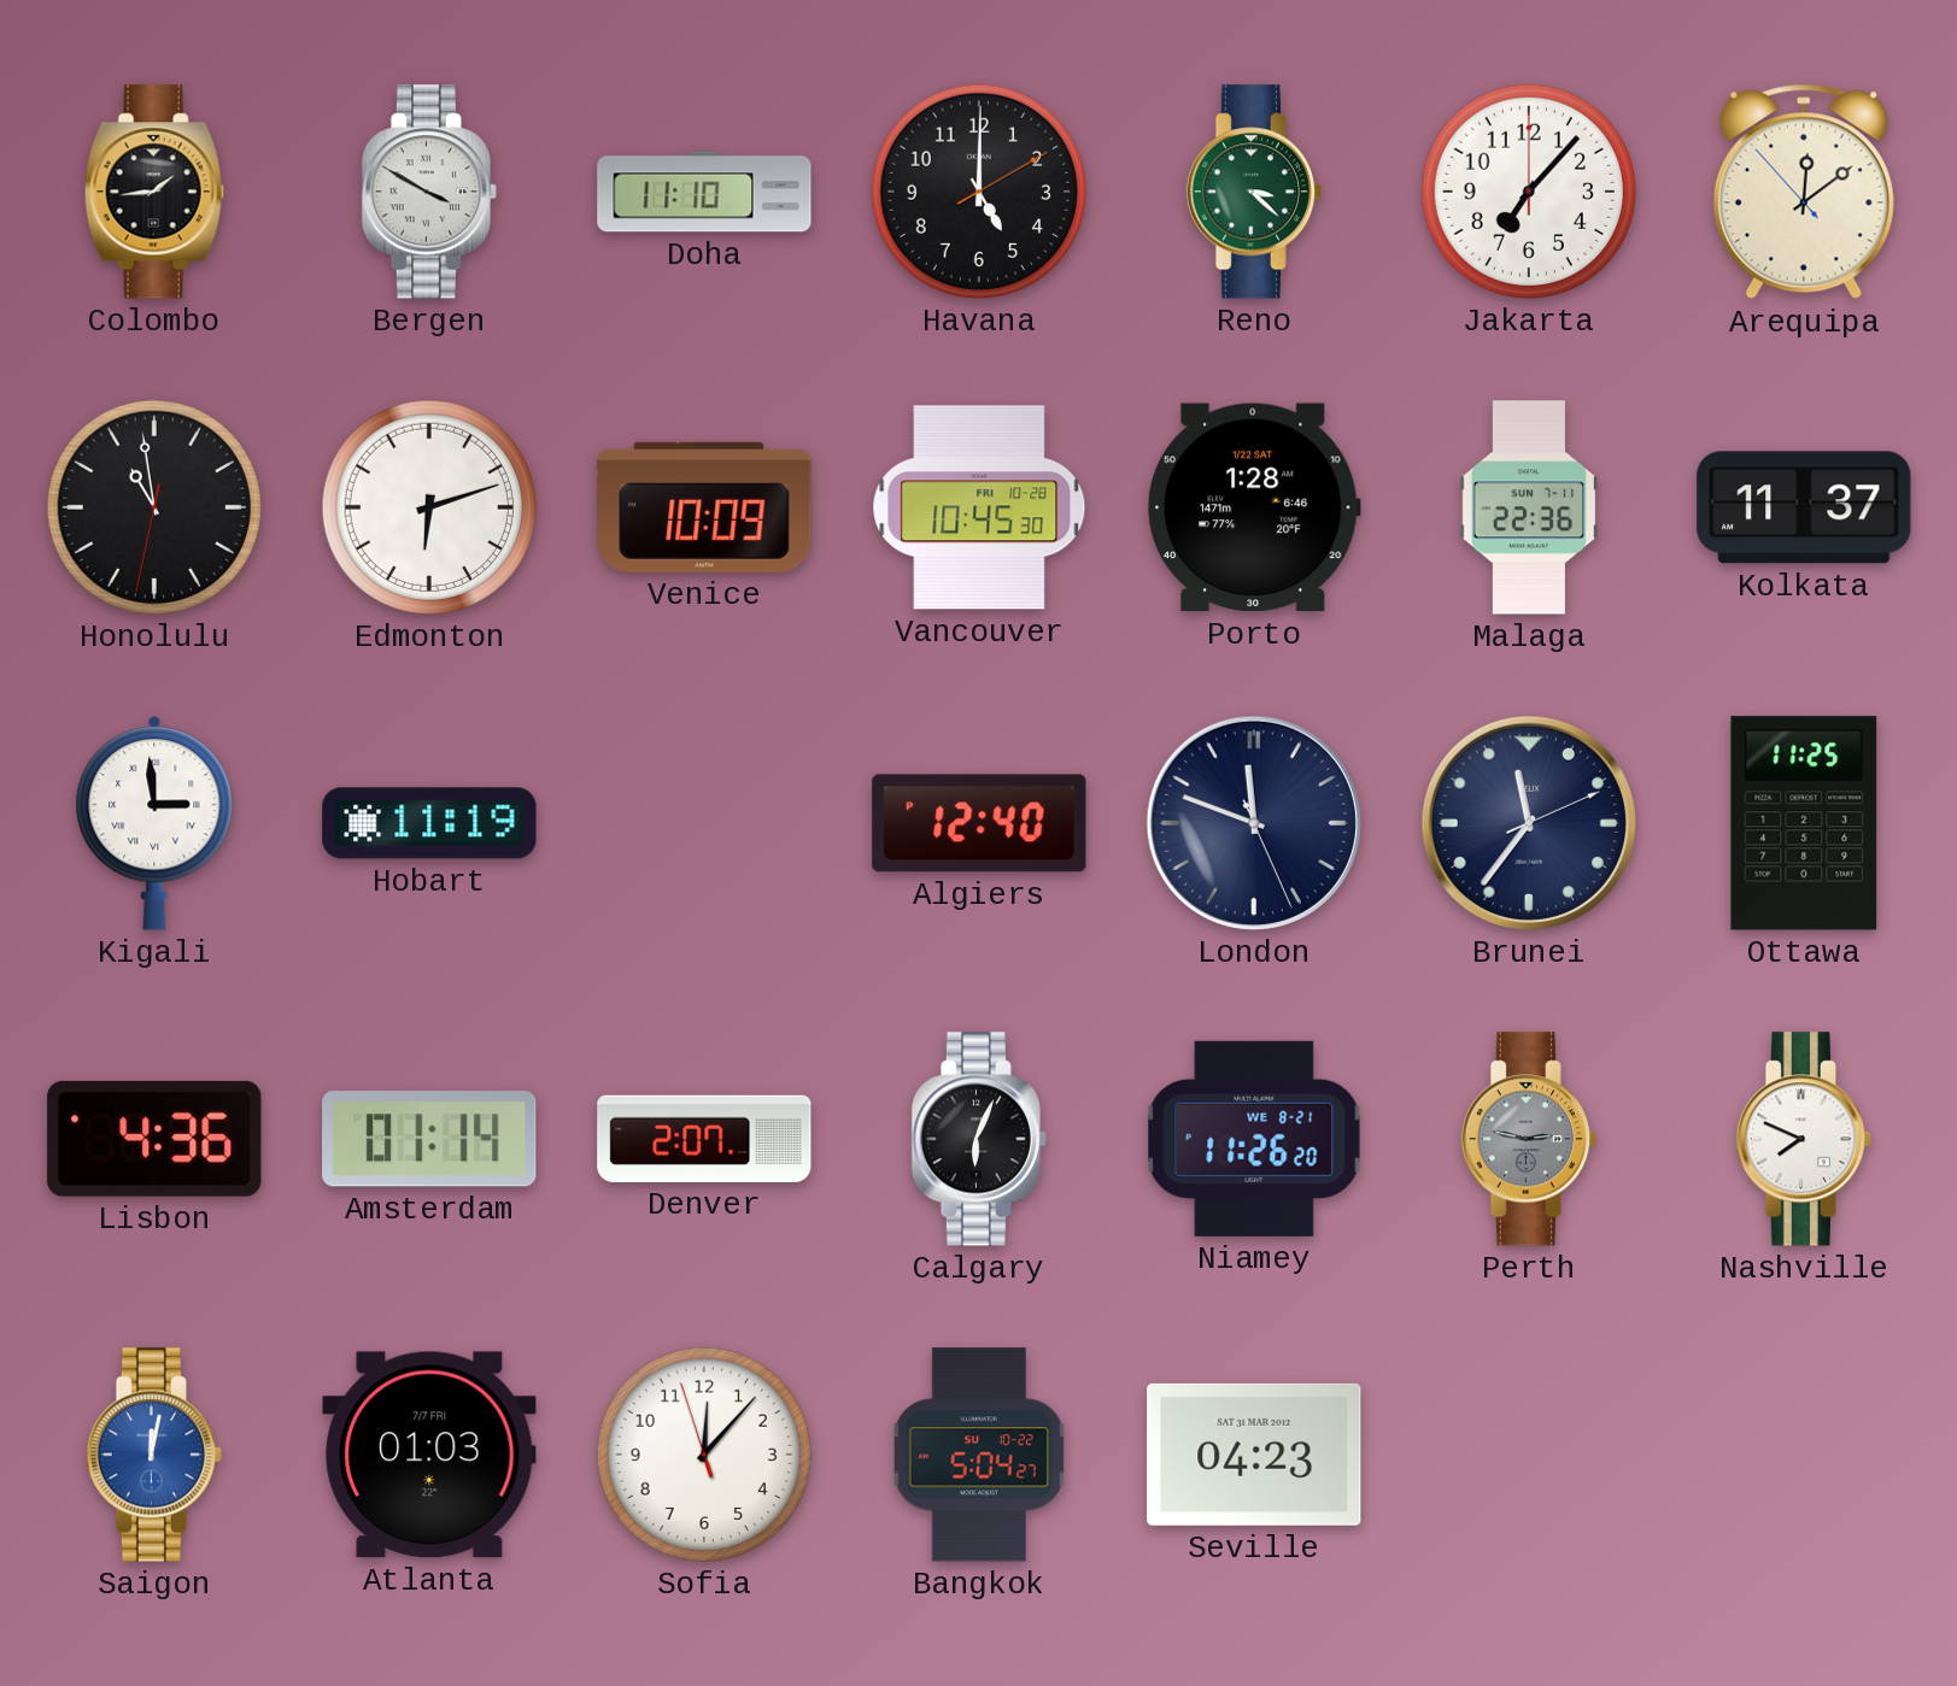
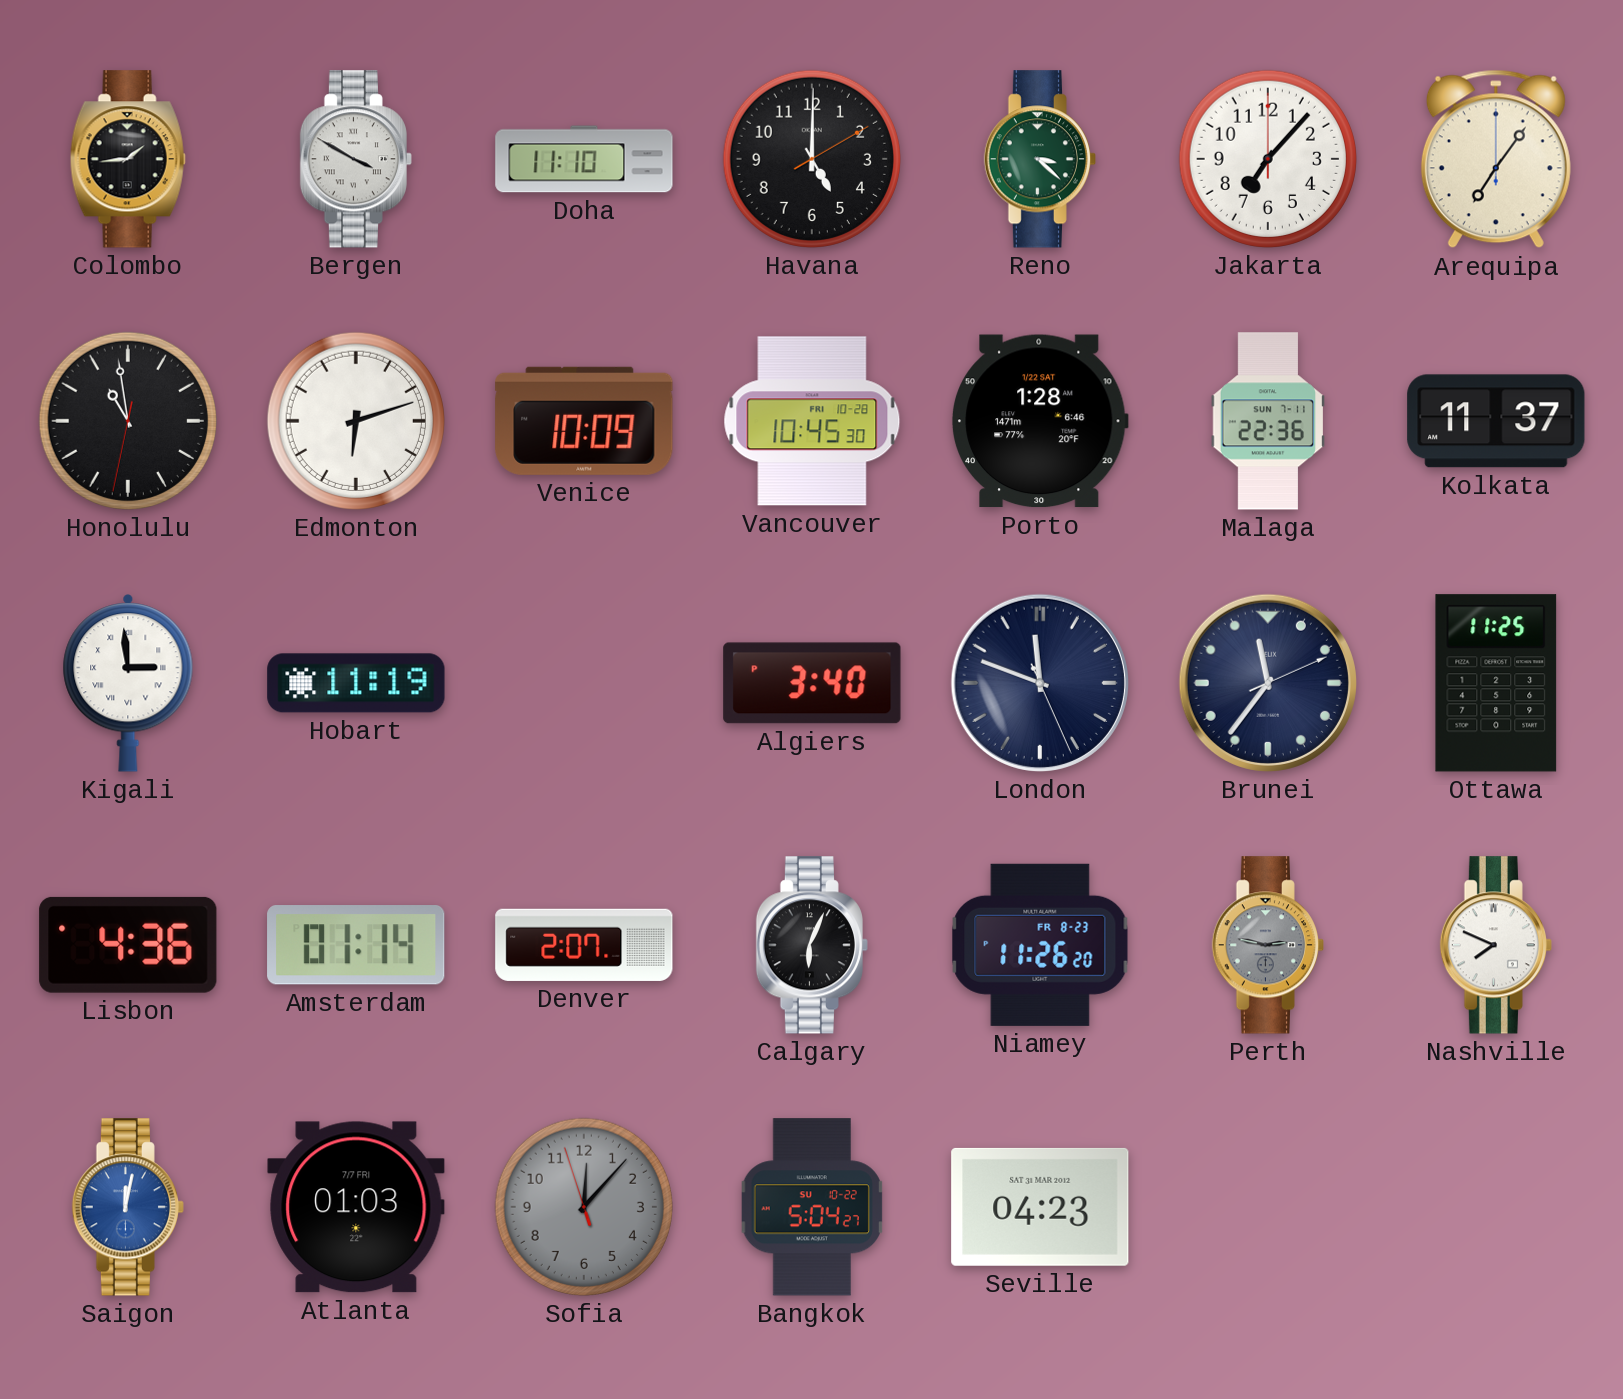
Arequipa: 12:08 -> 7:06
Algiers: 12:40 -> 3:40
Niamey date: WE 8-21 -> FR 8-23
Sofia dial: white -> grey
